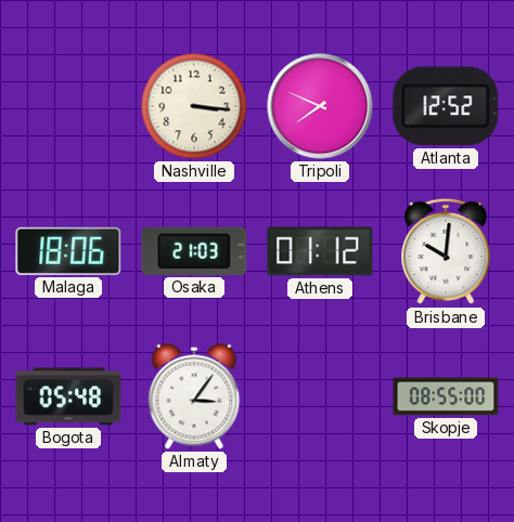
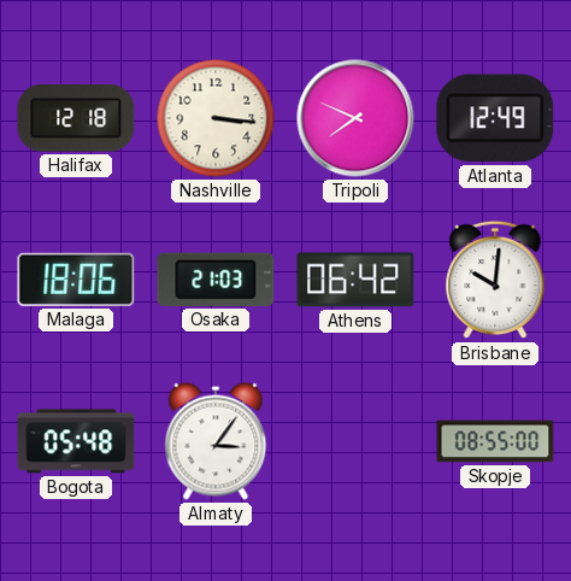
Halifax: none -> 12:18
Atlanta: 12:52 -> 12:49
Athens: 01:12 -> 06:42
